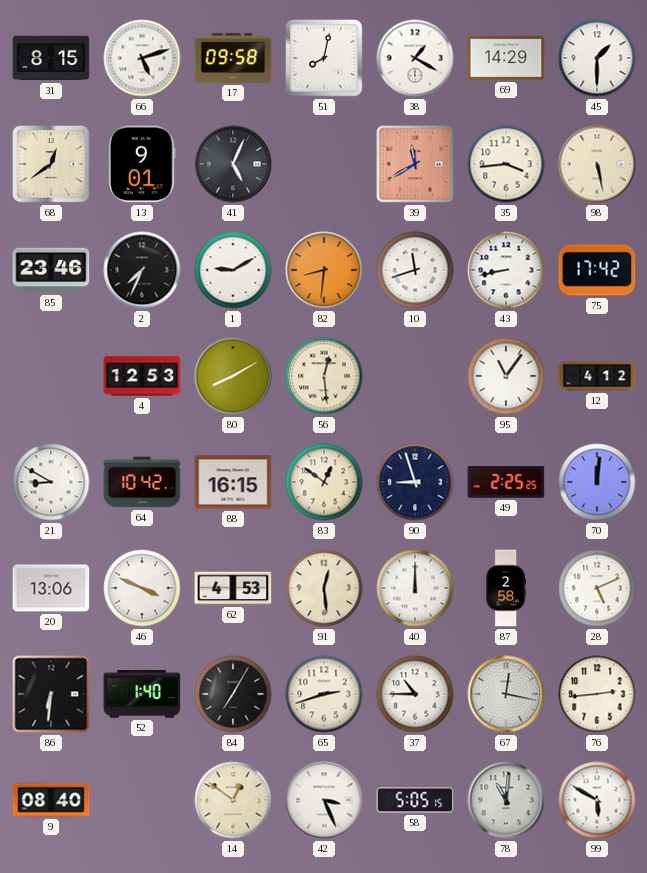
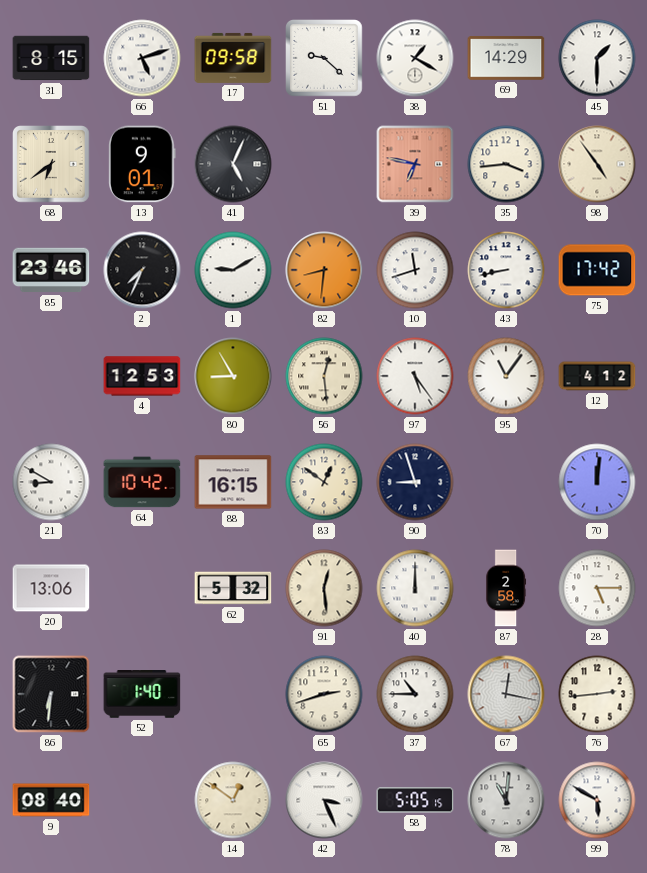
51: 8:02 -> 9:22
68: 12:39 -> 6:39
39: 11:40 -> 6:47
98: 5:28 -> 4:54
80: 8:10 -> 8:55
97: none -> 5:24
49: 2:25 -> none
46: 3:49 -> none
62: 4:53 -> 5:32
28: 5:11 -> 5:15
84: 7:05 -> none
